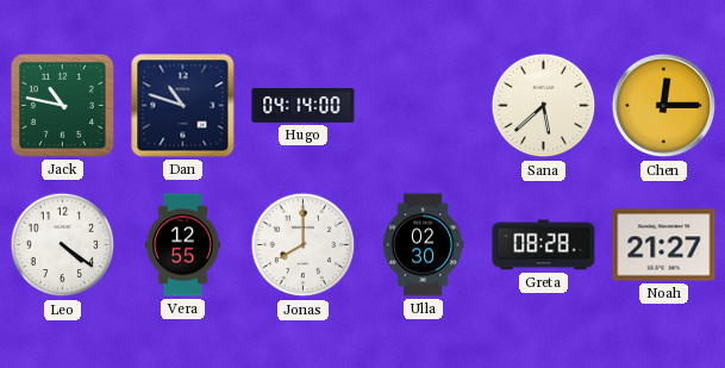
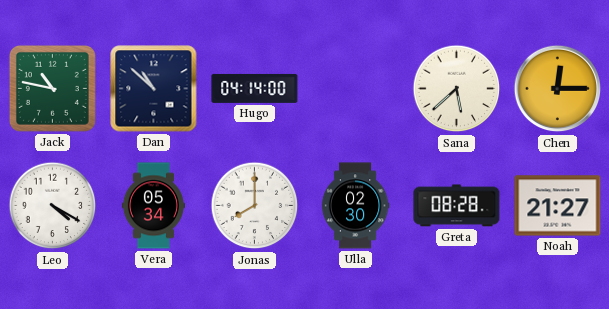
Dan: 10:48 -> 10:52
Leo: 4:21 -> 4:20
Vera: 12:55 -> 05:34
